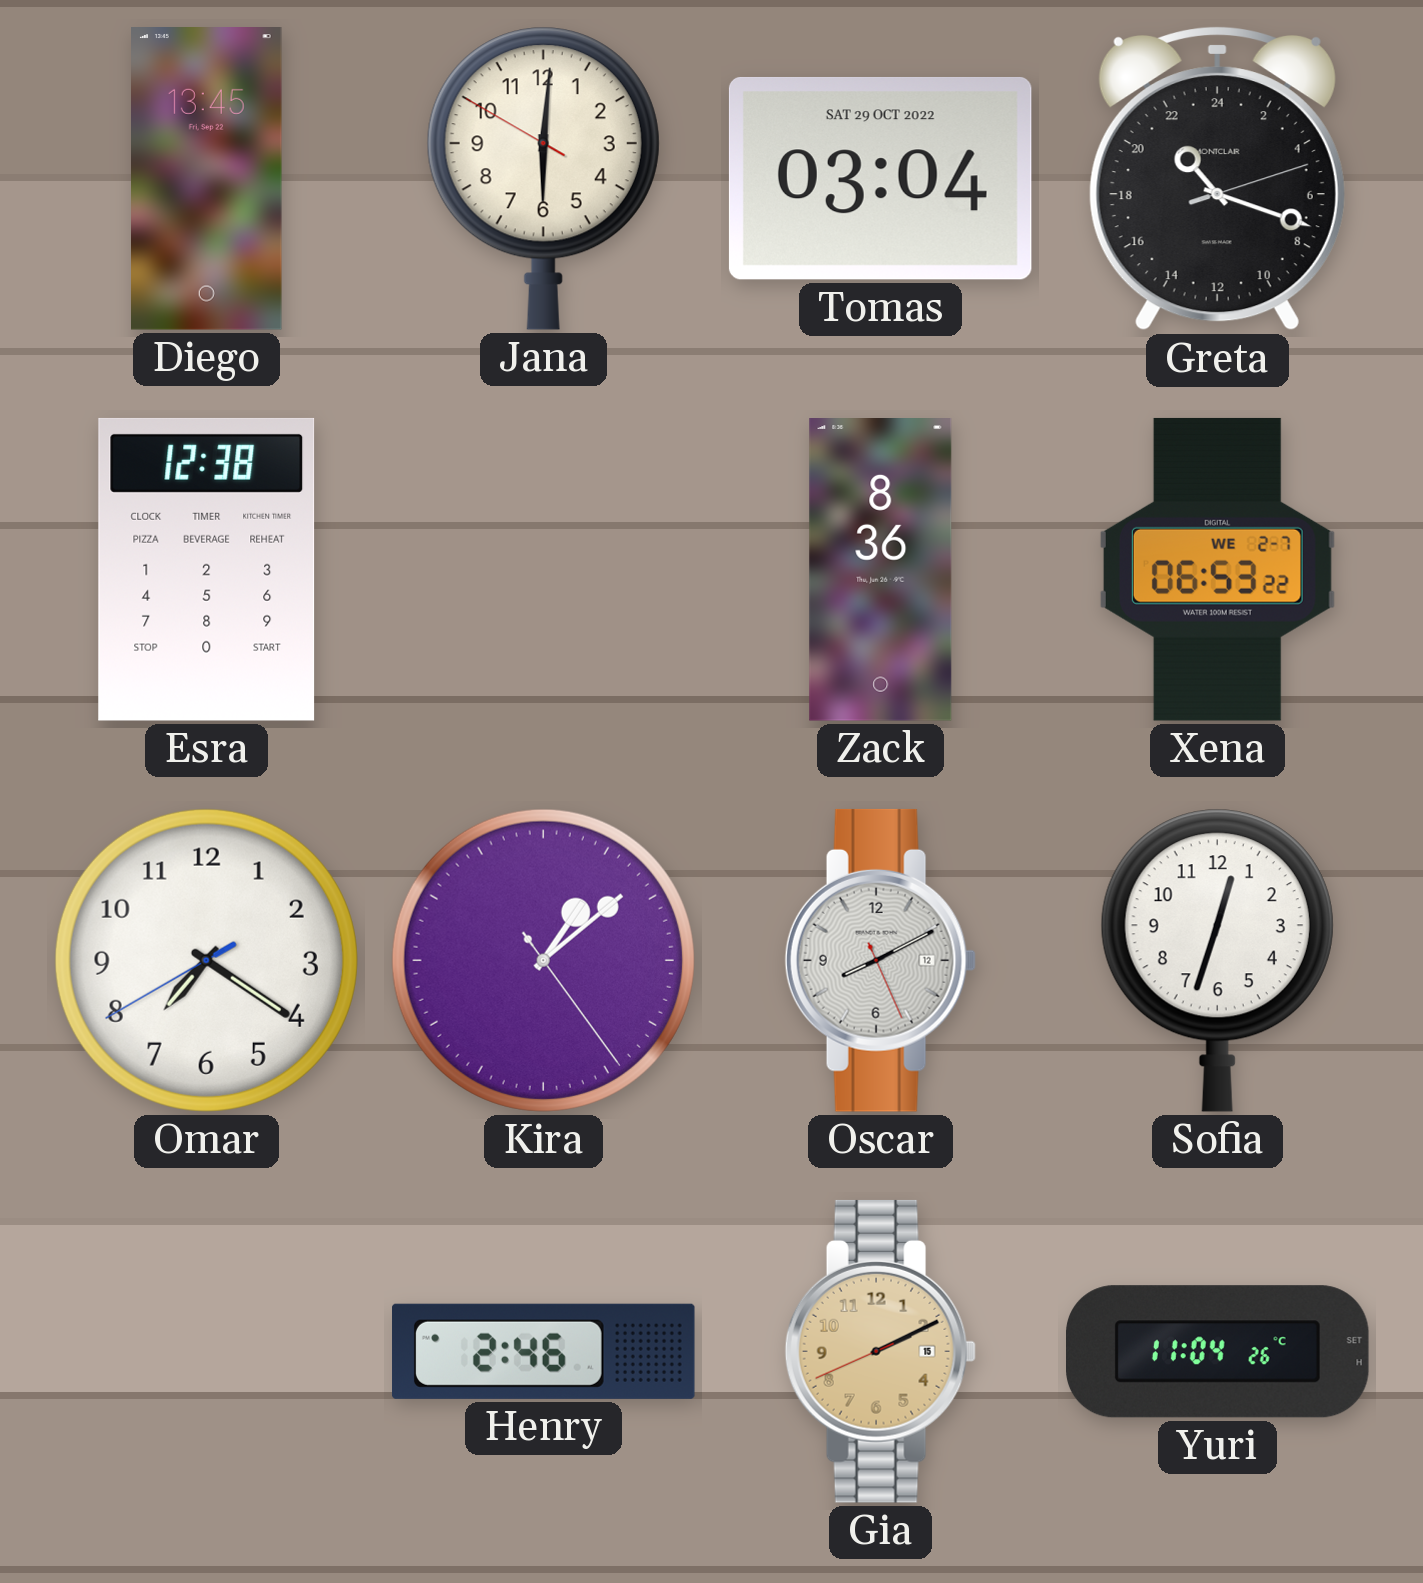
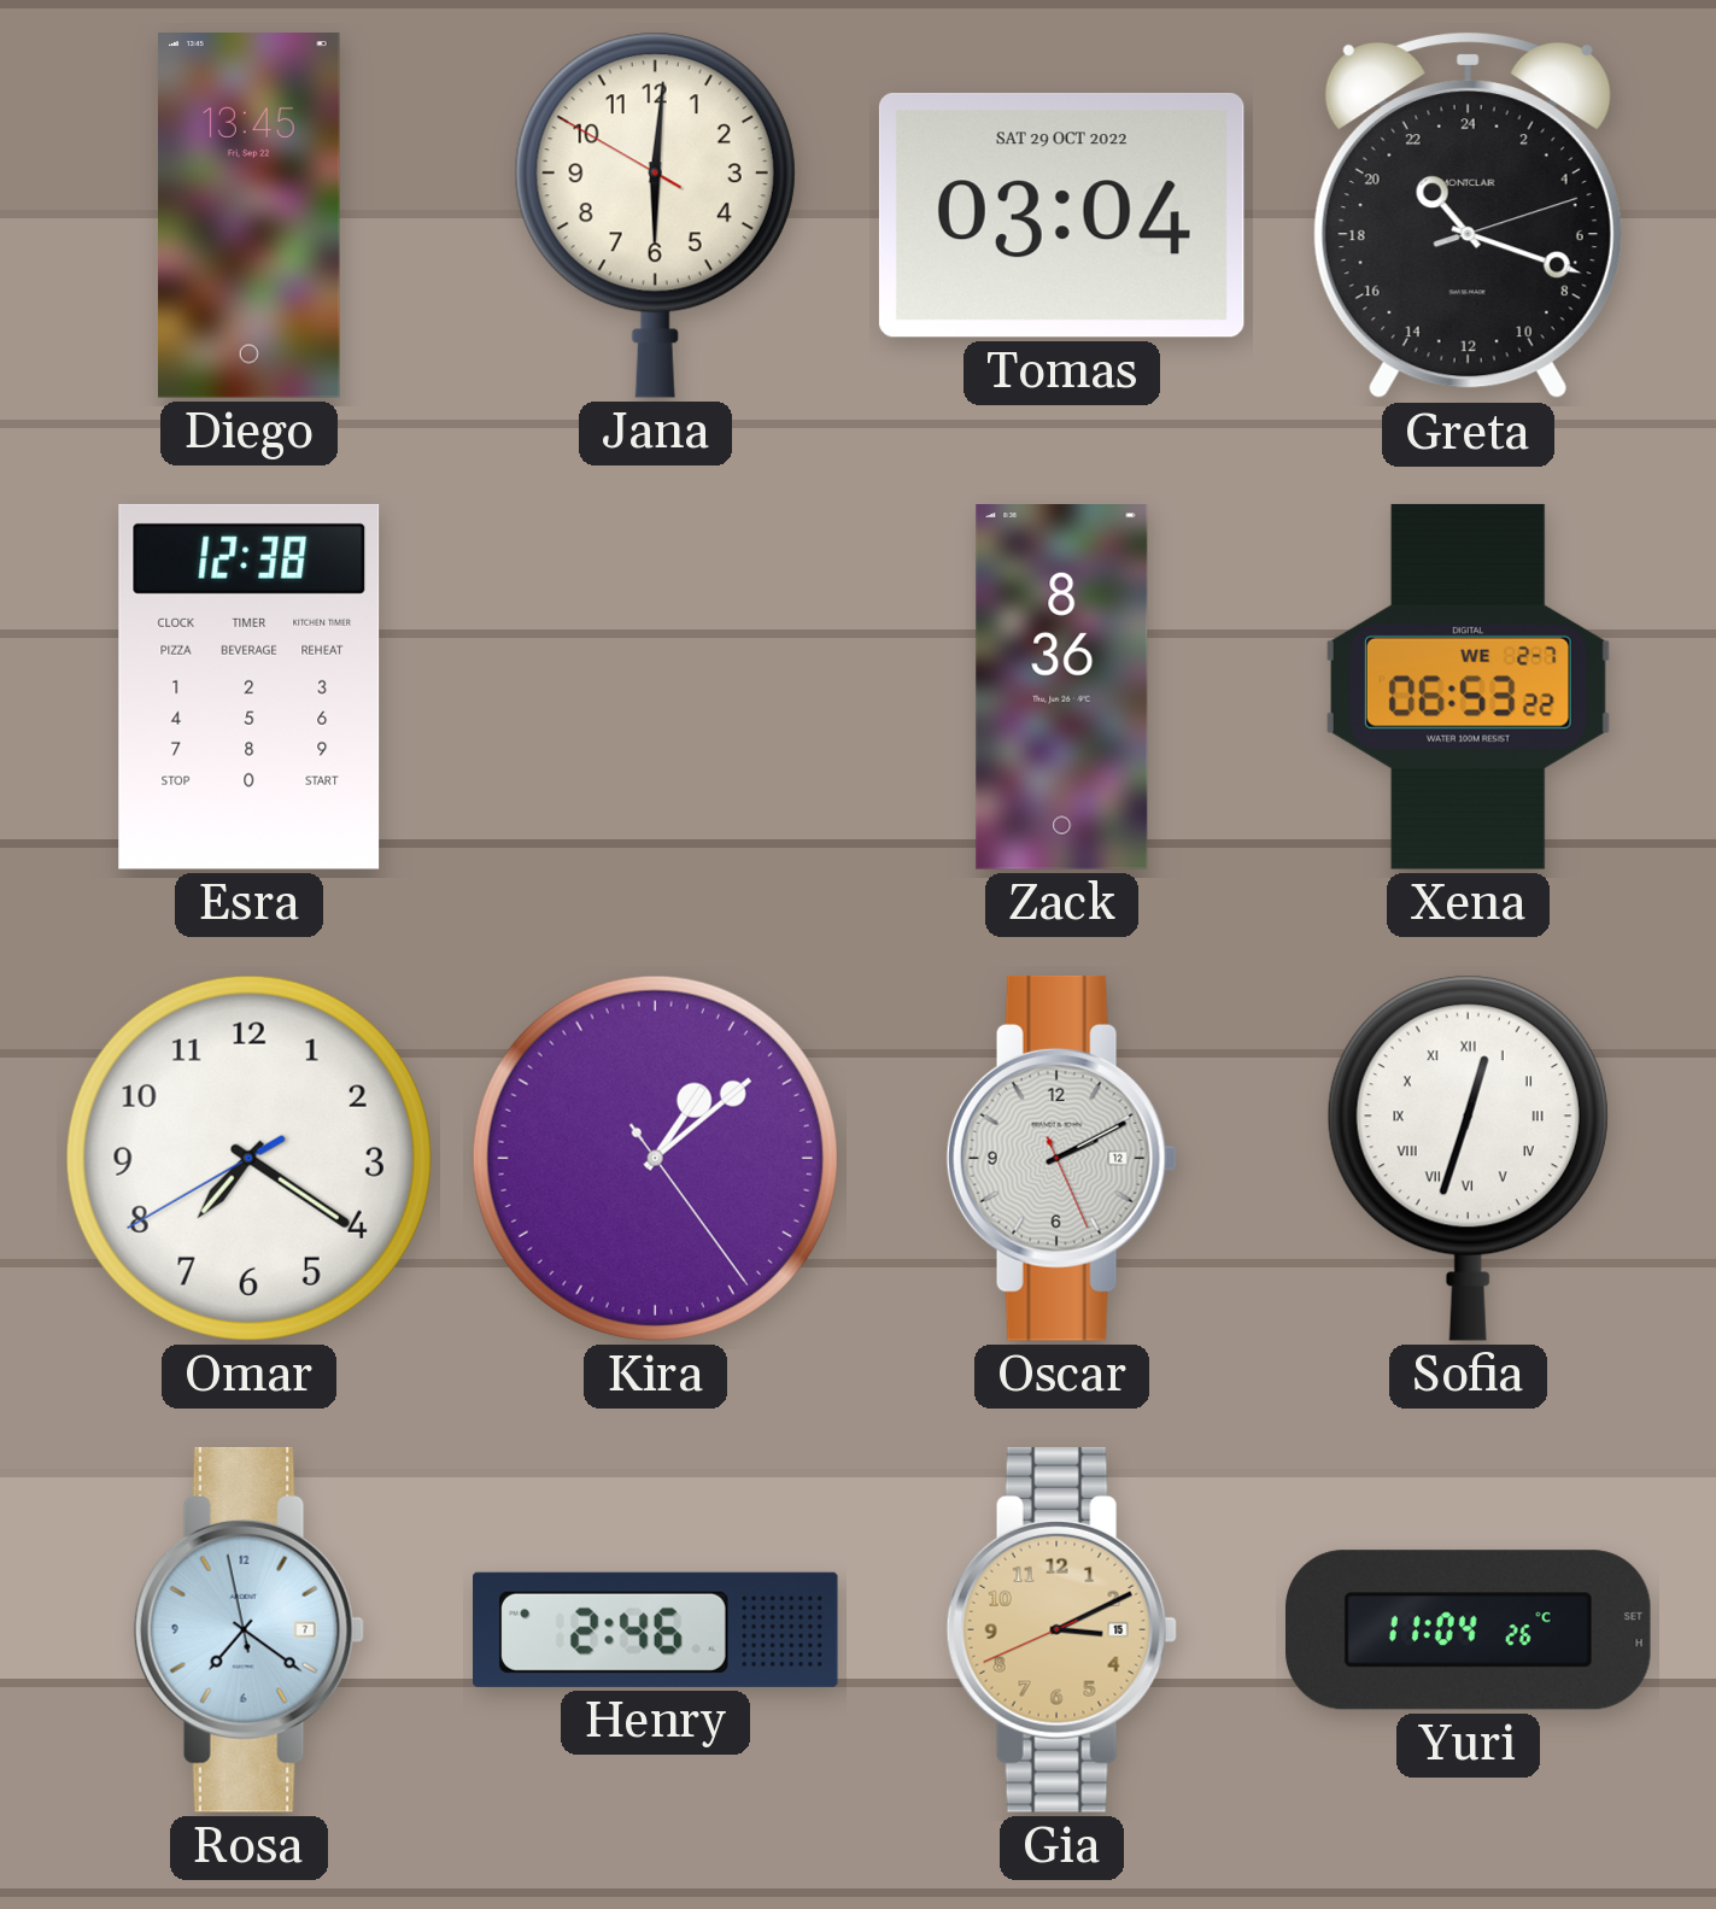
Oscar: 8:10 -> 2:10
Sofia numerals: Arabic -> Roman
Rosa: none -> 7:20
Gia: 2:10 -> 3:10
